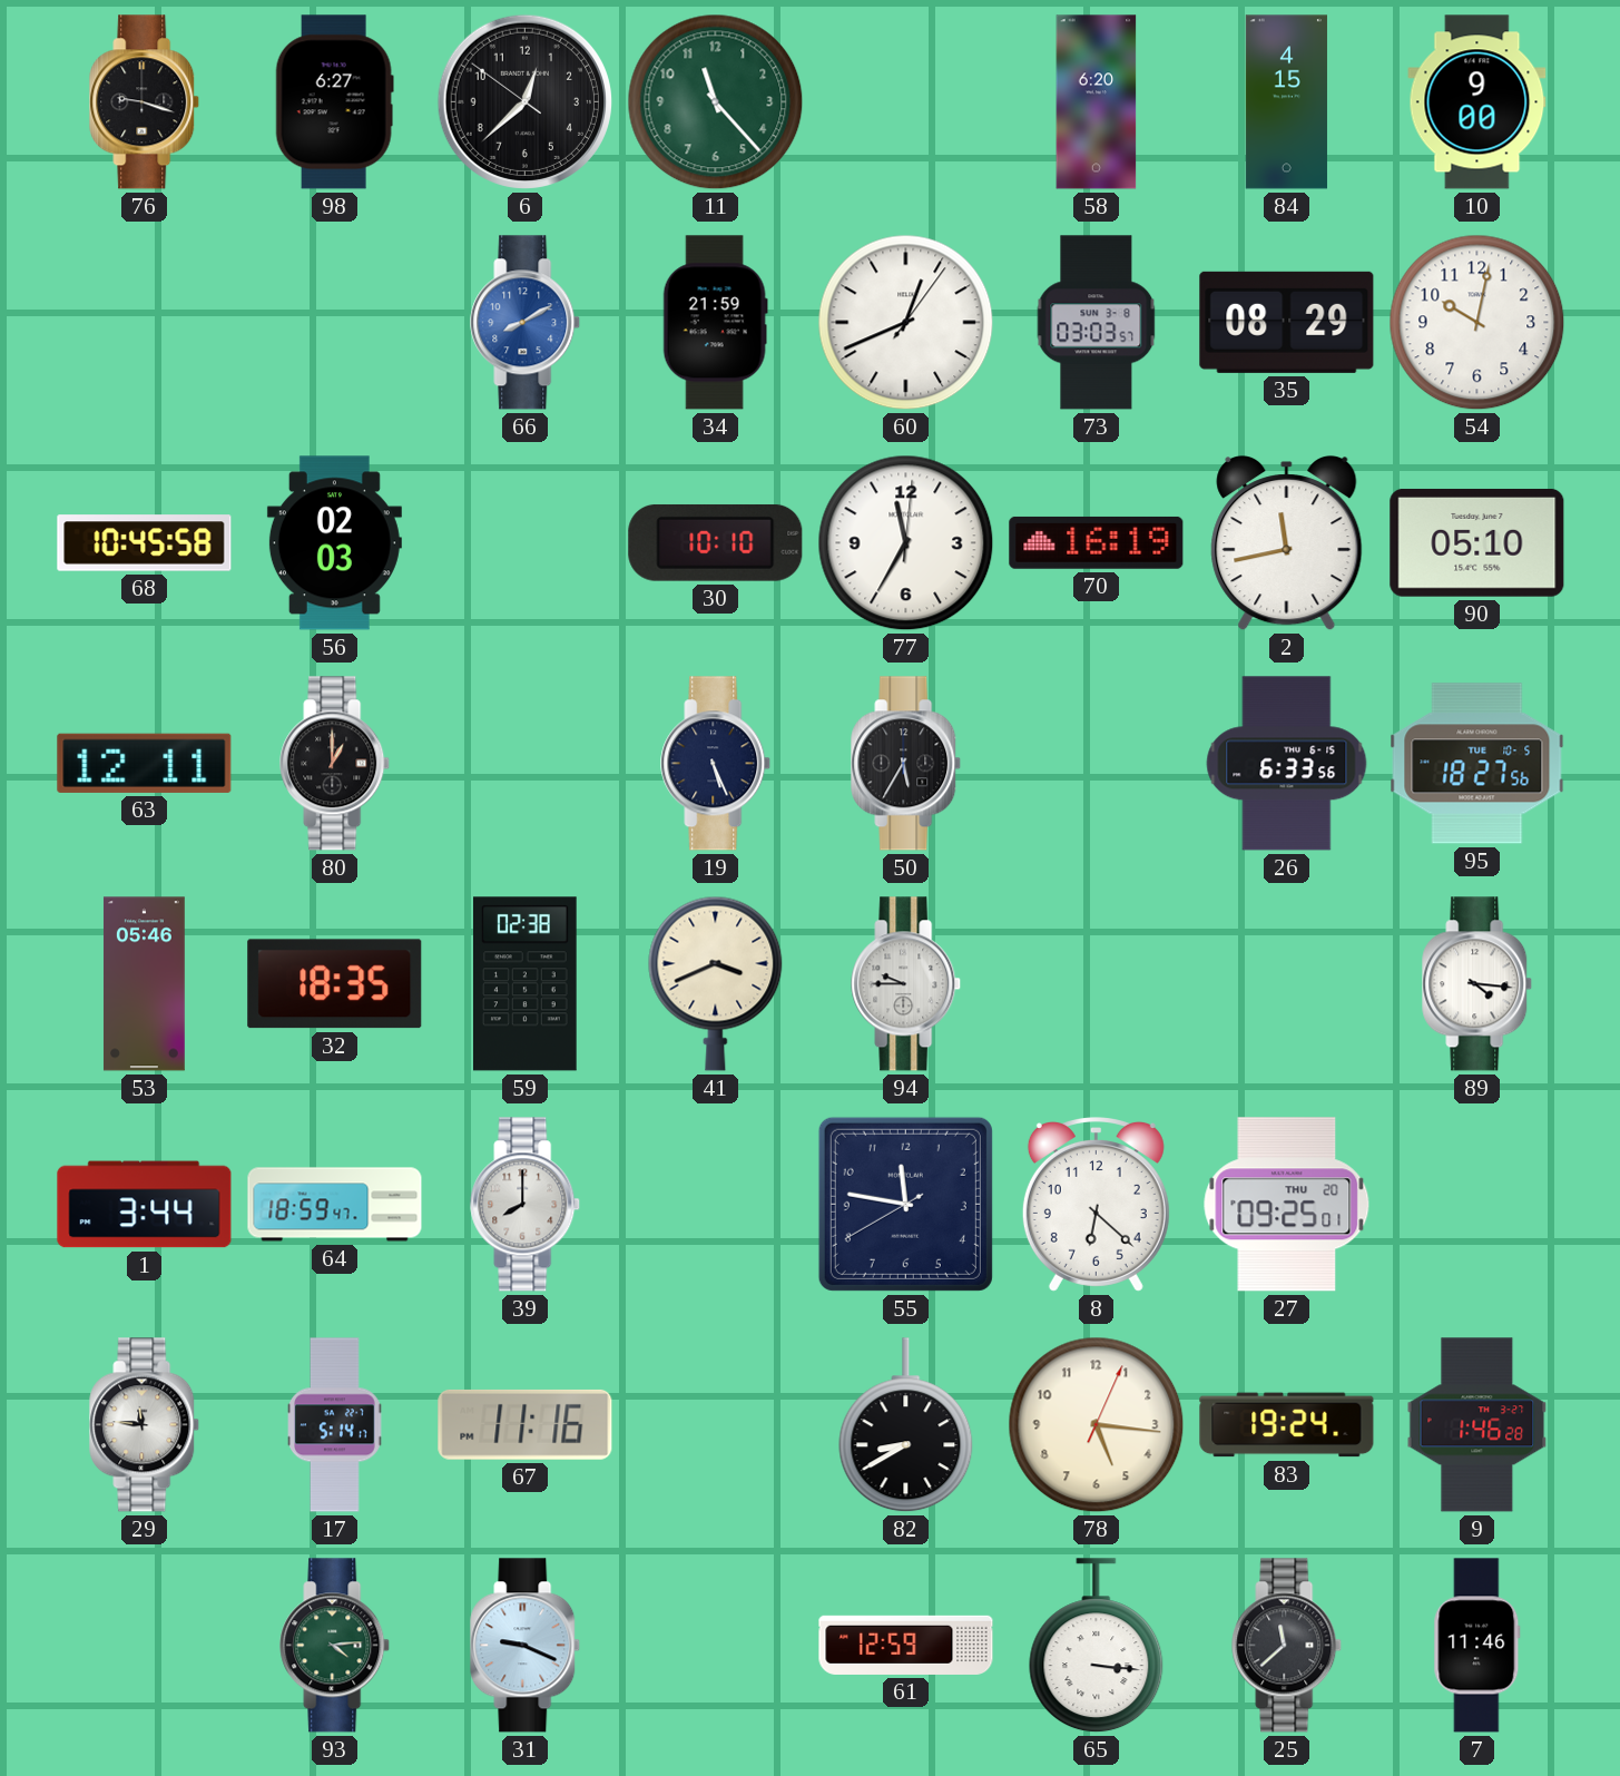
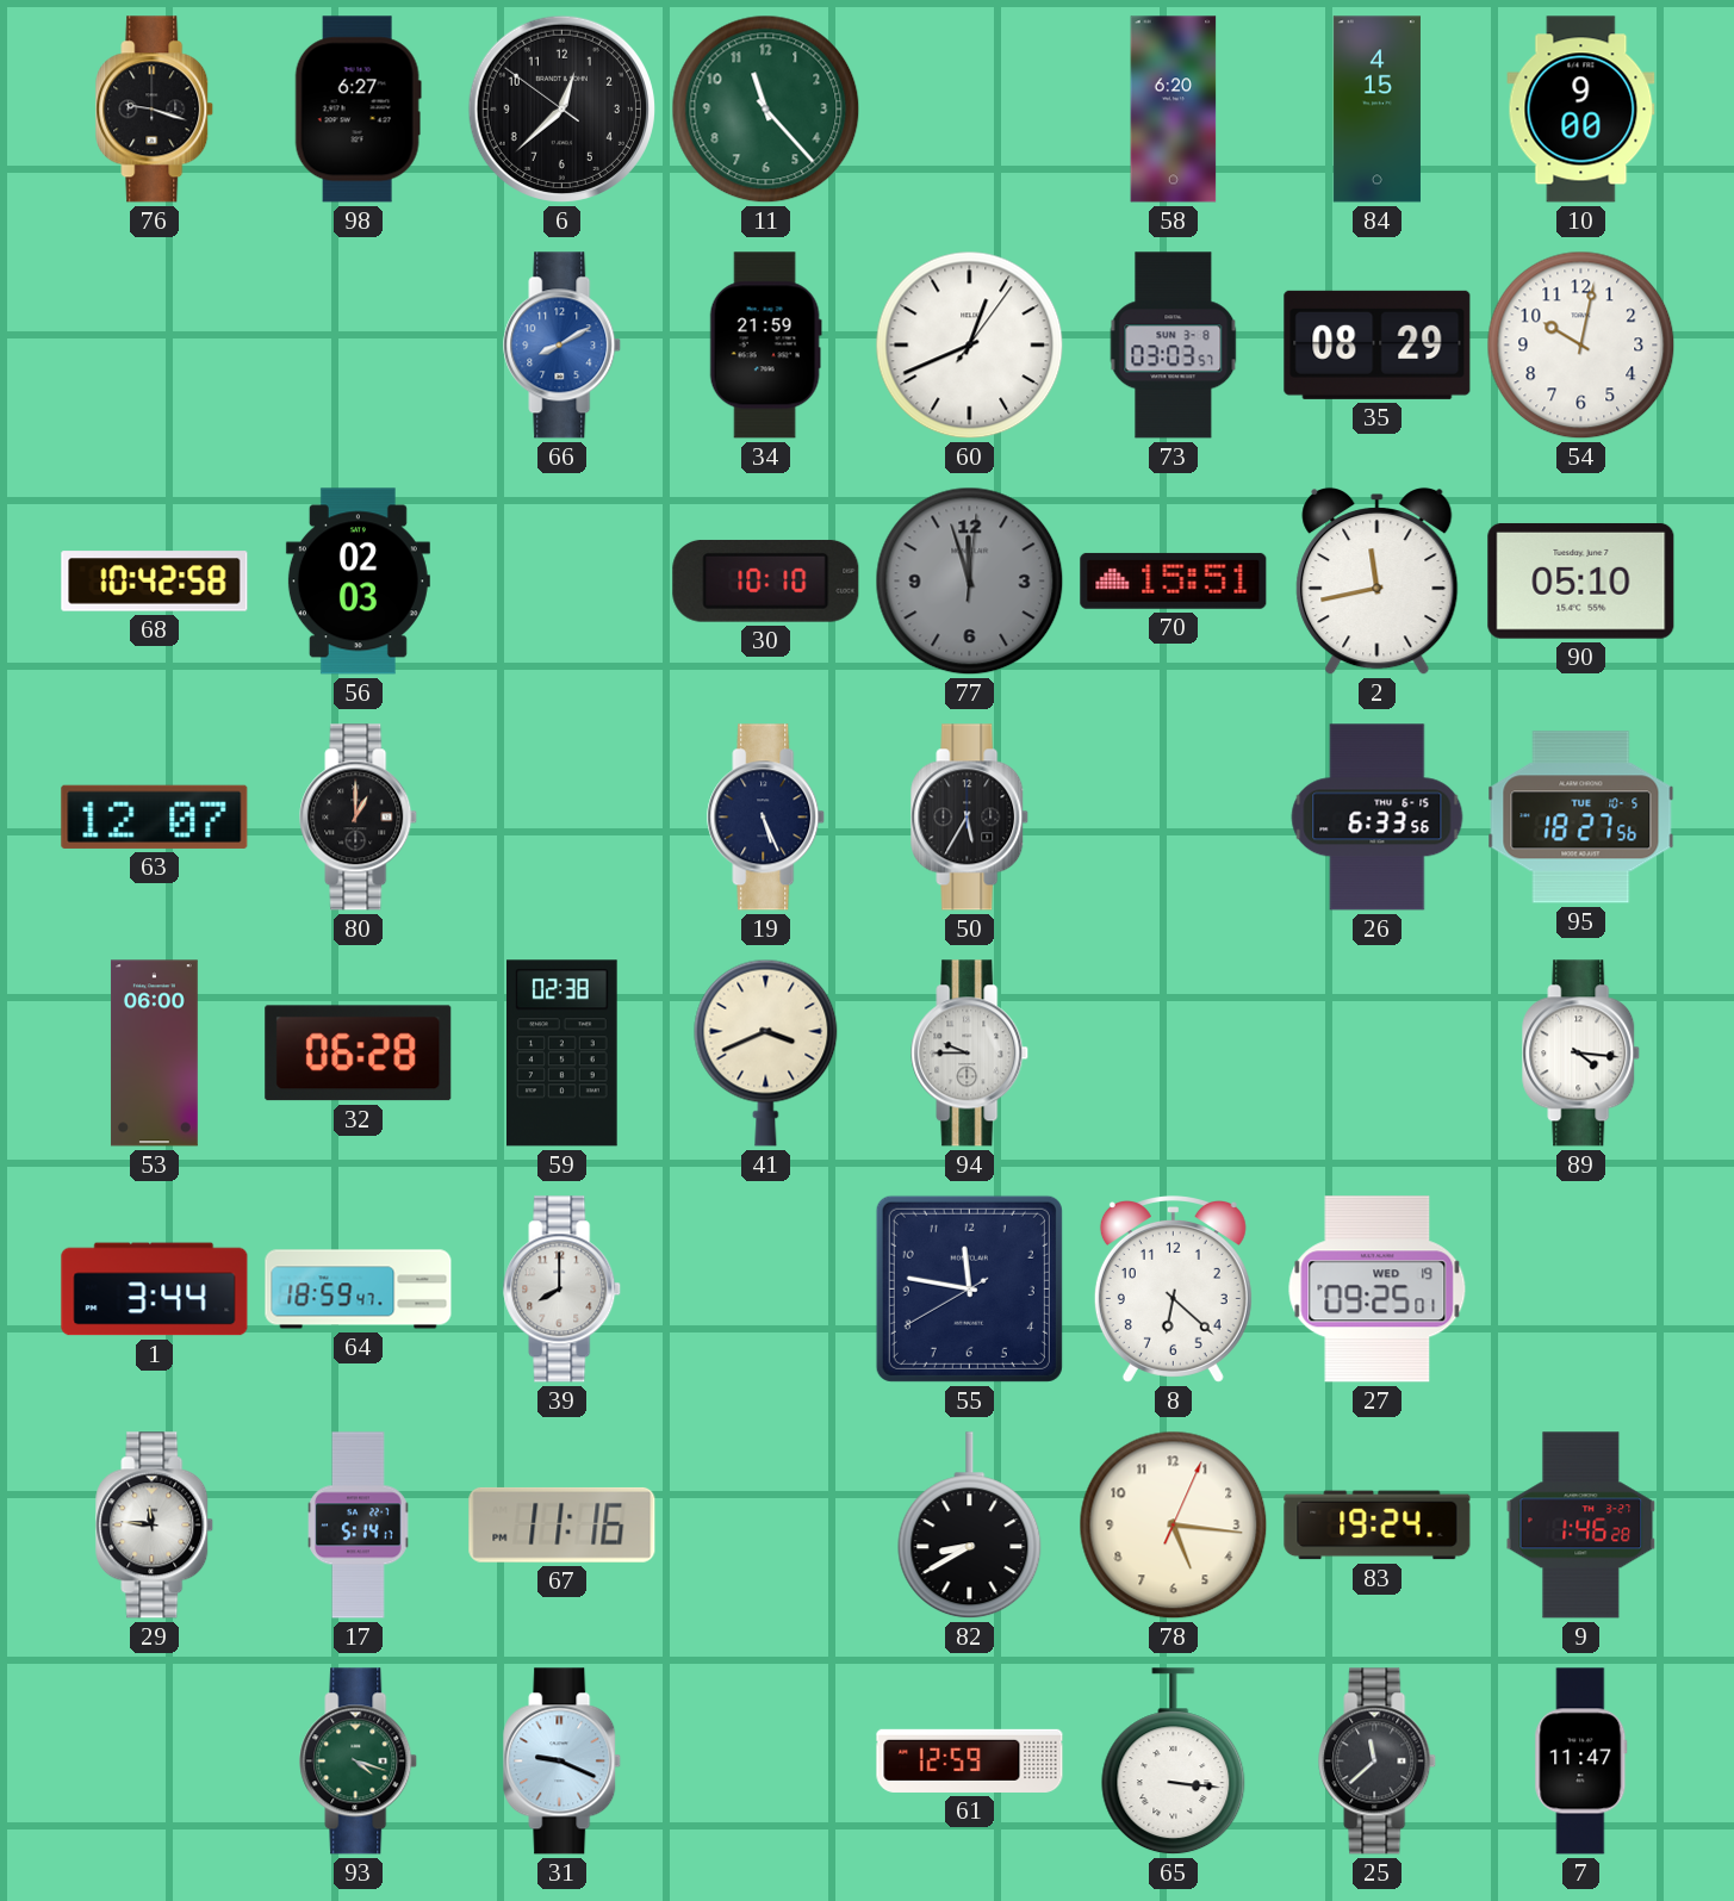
68: 10:45 -> 10:42
77: 11:35 -> 11:57
77 dial: white -> grey
70: 16:19 -> 15:51
63: 12:11 -> 12:07
53: 05:46 -> 06:00
32: 18:35 -> 06:28
27 date: THU 20 -> WED 19
93: 4:14 -> 4:18
7: 11:46 -> 11:47
